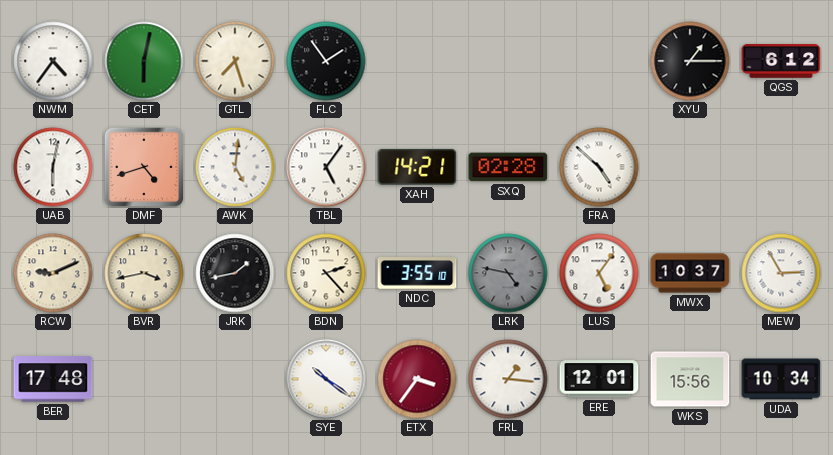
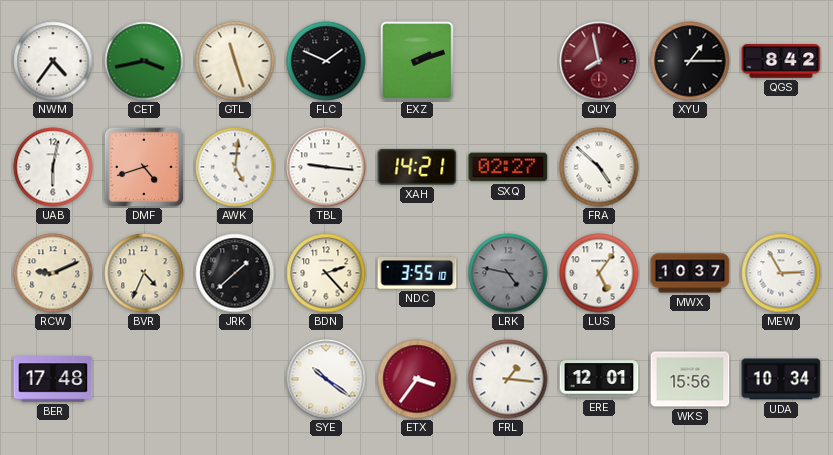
CET: 6:02 -> 3:43
GTL: 7:27 -> 11:27
FLC: 1:54 -> 1:49
EXZ: none -> 2:12
QUY: none -> 7:58
QGS: 6:12 -> 8:42
TBL: 5:06 -> 9:16
SXQ: 02:28 -> 02:27
BVR: 3:43 -> 4:34
JRK: 1:43 -> 1:38
